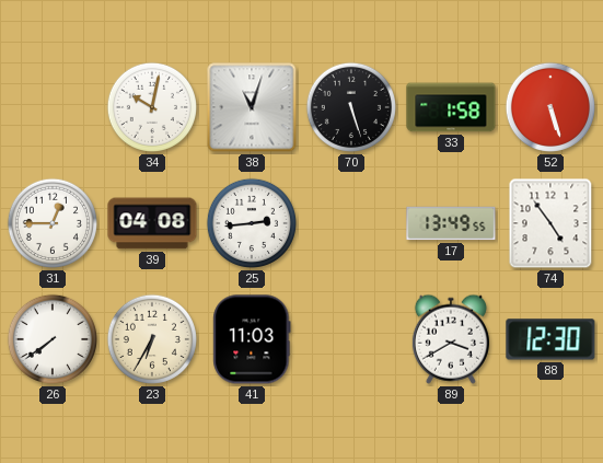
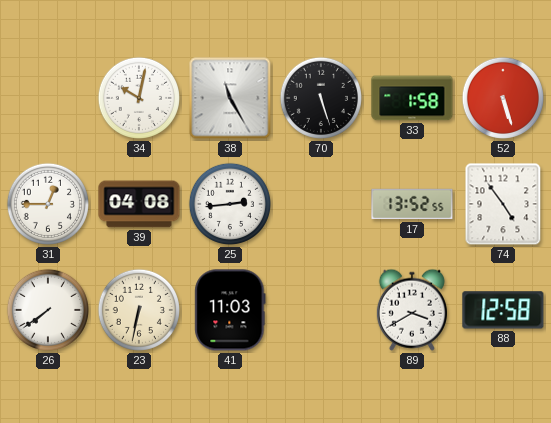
38: 11:03 -> 11:25
17: 13:49 -> 13:52
23: 6:35 -> 6:32
88: 12:30 -> 12:58
